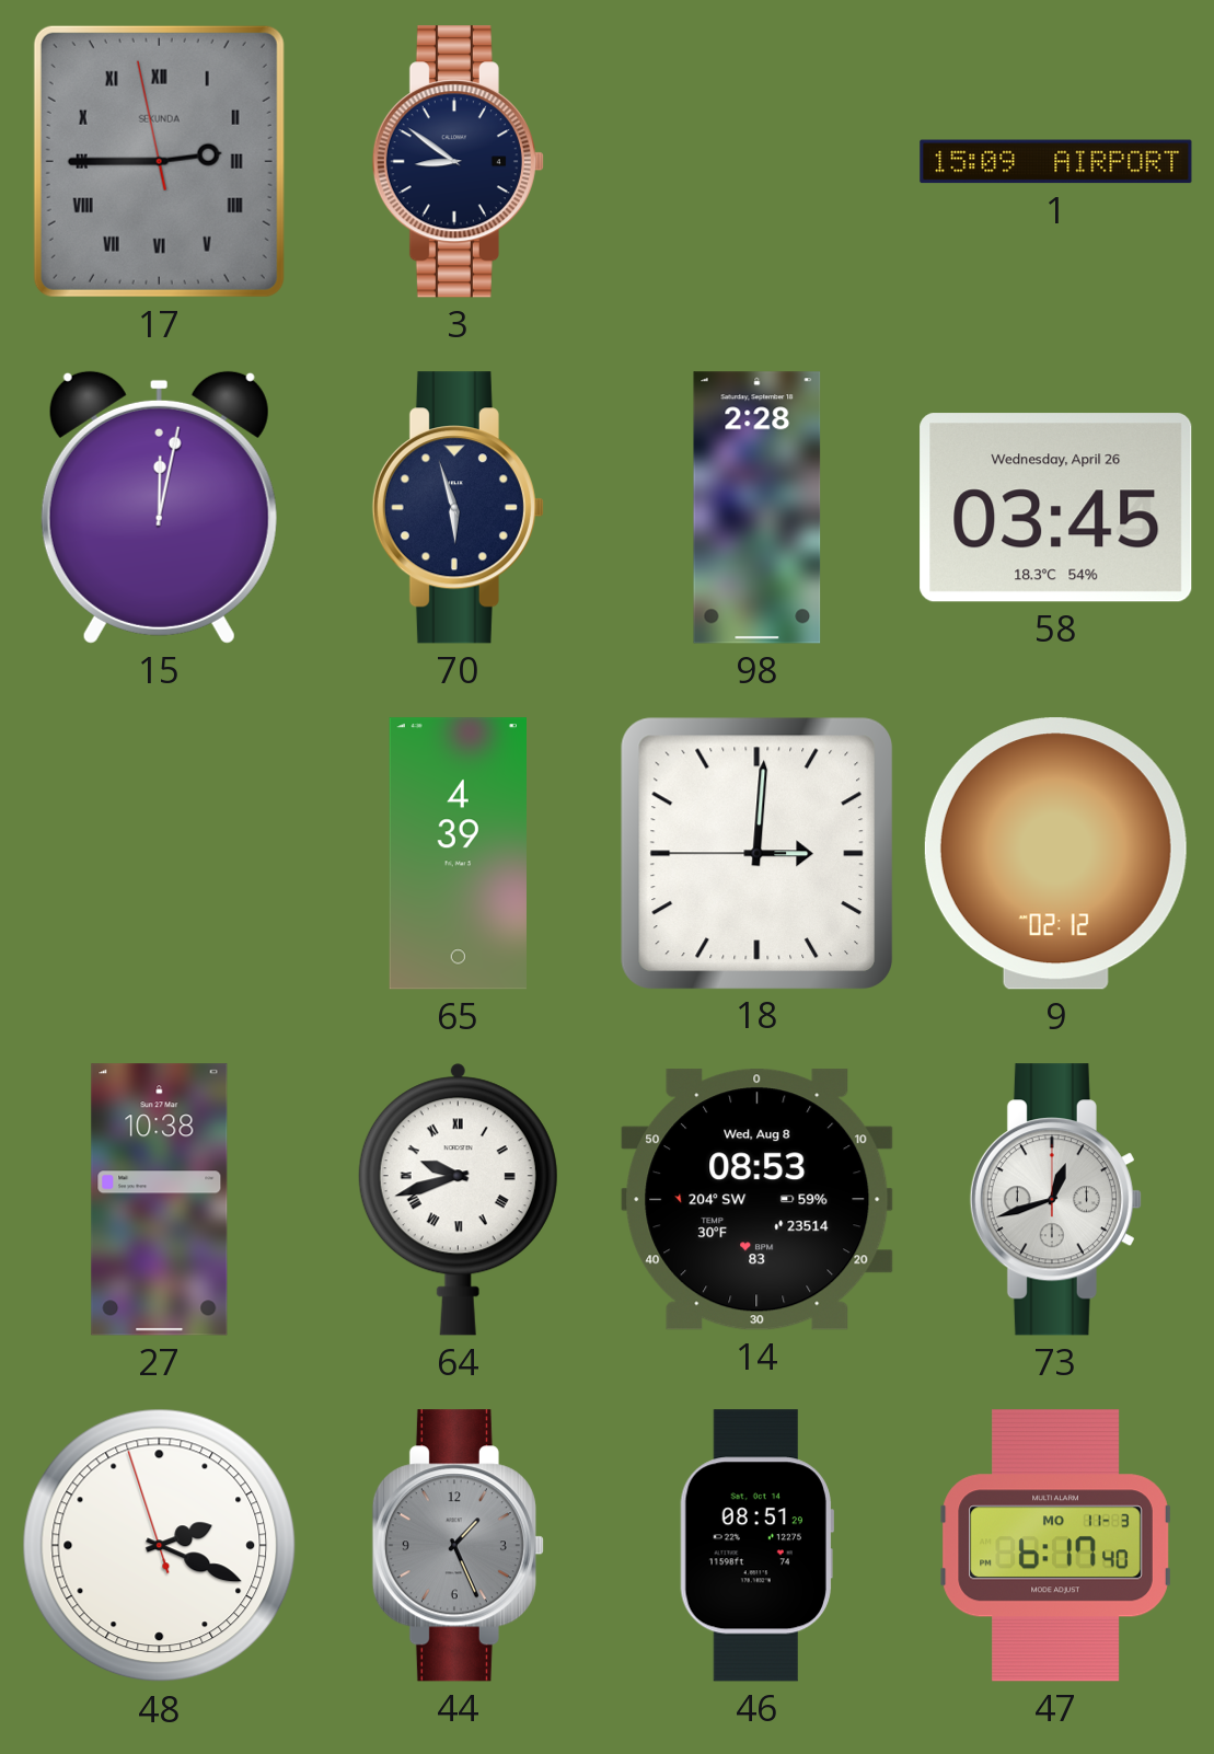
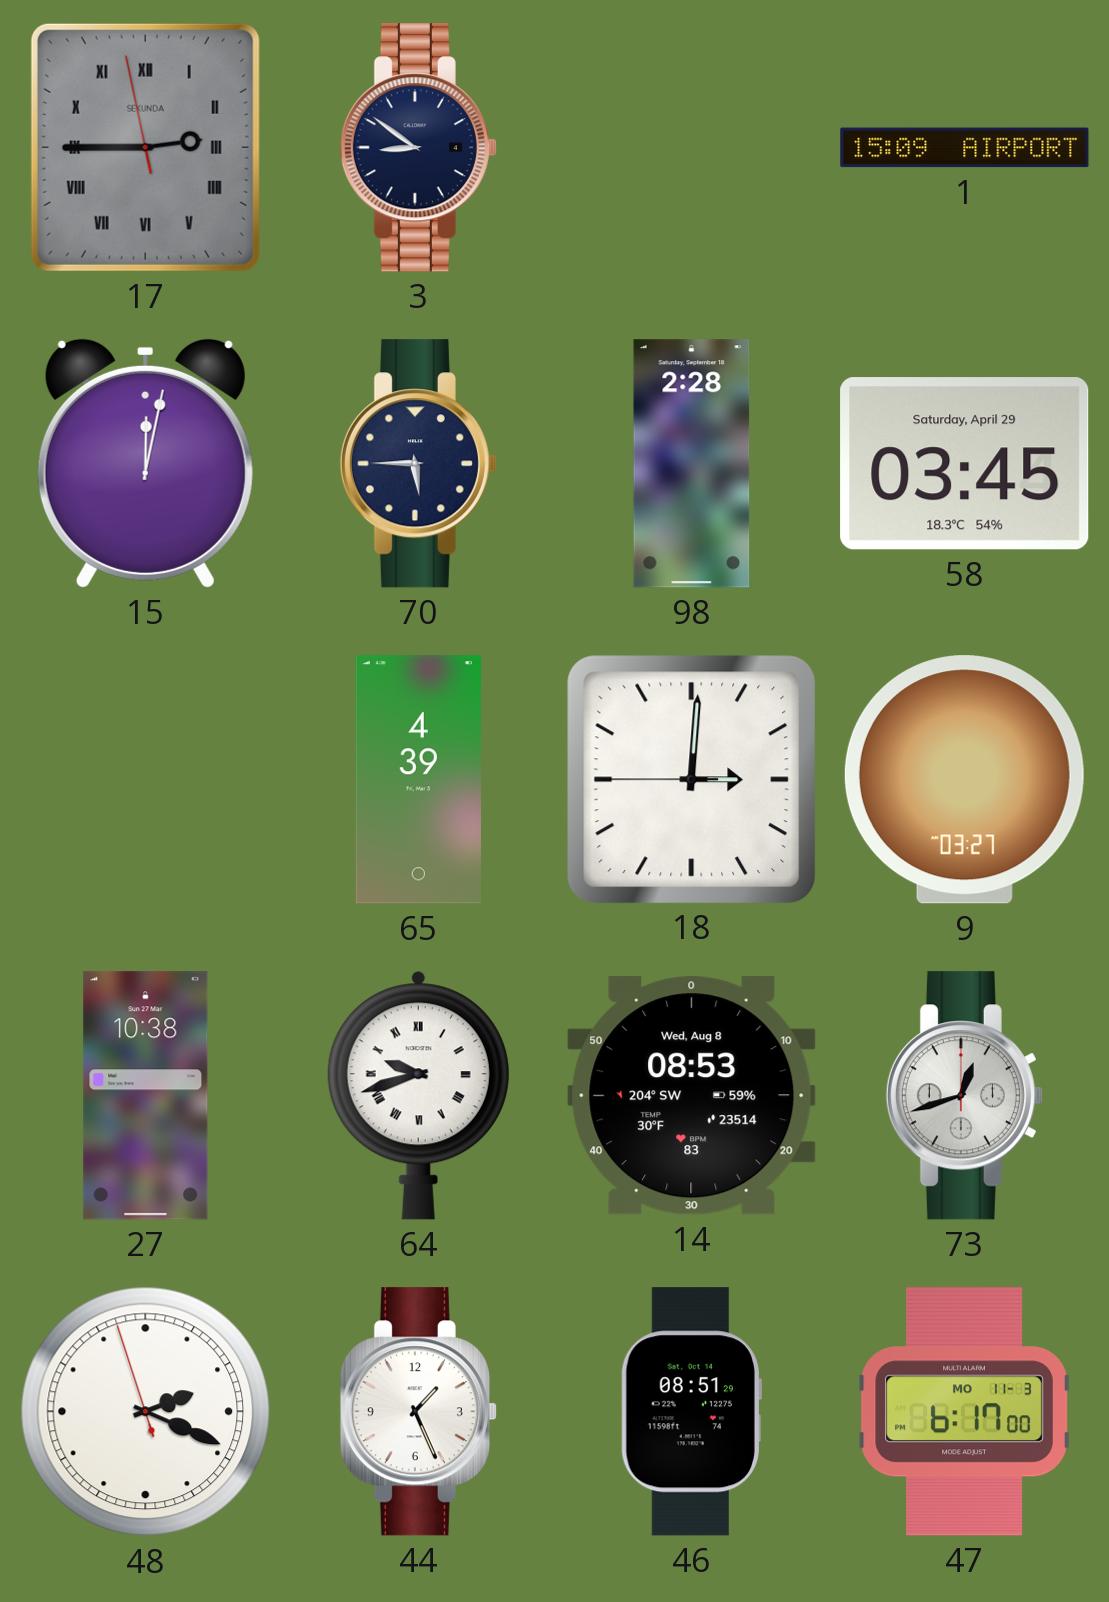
70: 5:57 -> 5:45
58 date: Wednesday, April 26 -> Saturday, April 29
9: 02:12 -> 03:27
44 dial: grey -> white
47: 6:17:40 -> 6:17:00
